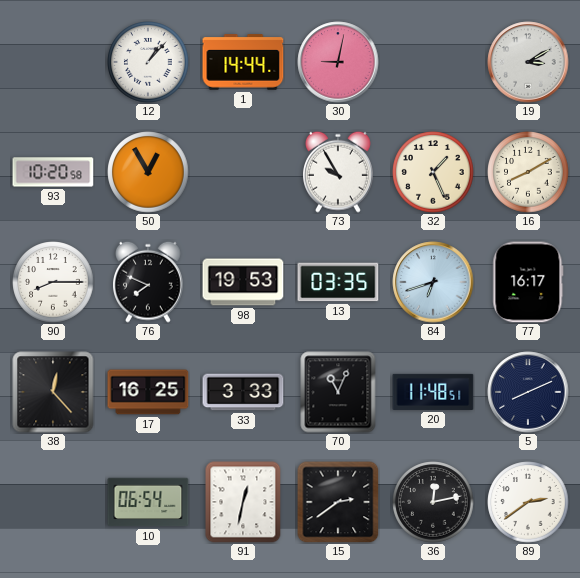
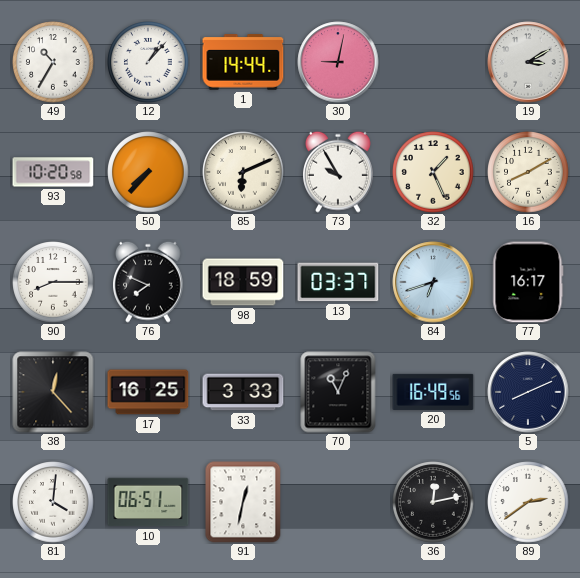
49: none -> 10:35
50: 12:55 -> 7:37
85: none -> 6:11
98: 19:53 -> 18:59
13: 03:35 -> 03:37
20: 11:48 -> 16:49
81: none -> 4:01
10: 06:54 -> 06:51
15: 2:39 -> none
